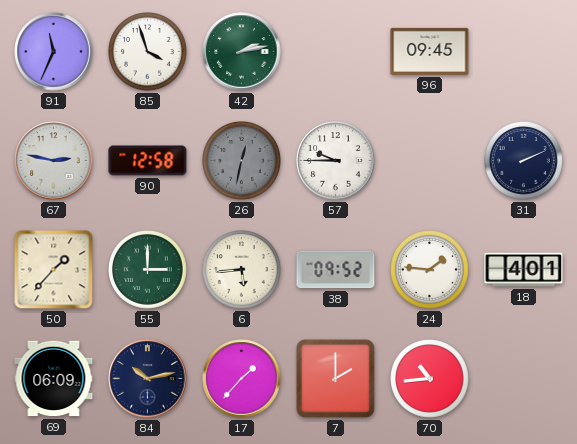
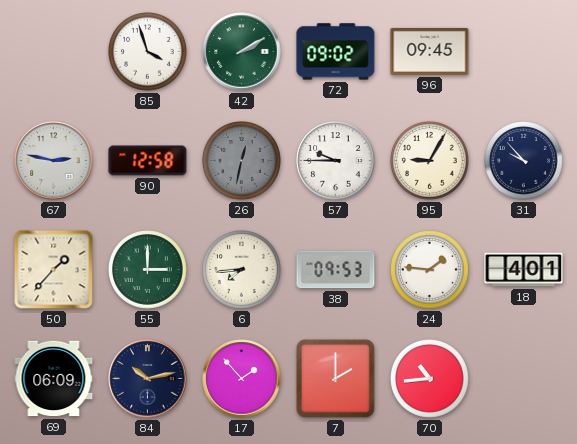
91: 11:34 -> none
42: 2:13 -> 2:10
72: none -> 09:02
95: none -> 9:05
31: 2:11 -> 9:53
6: 5:44 -> 7:44
38: 09:52 -> 09:53
17: 1:37 -> 1:53
